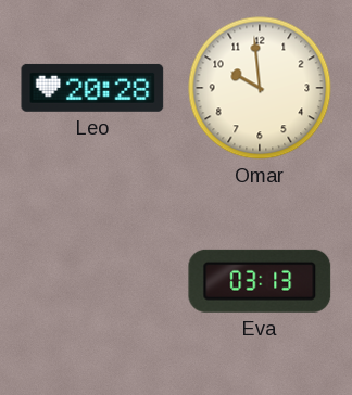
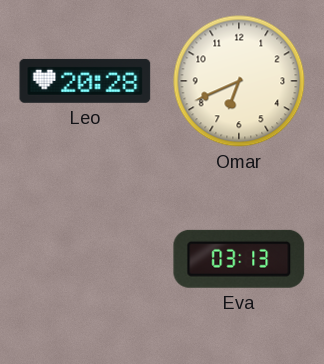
Omar: 9:59 -> 6:41
